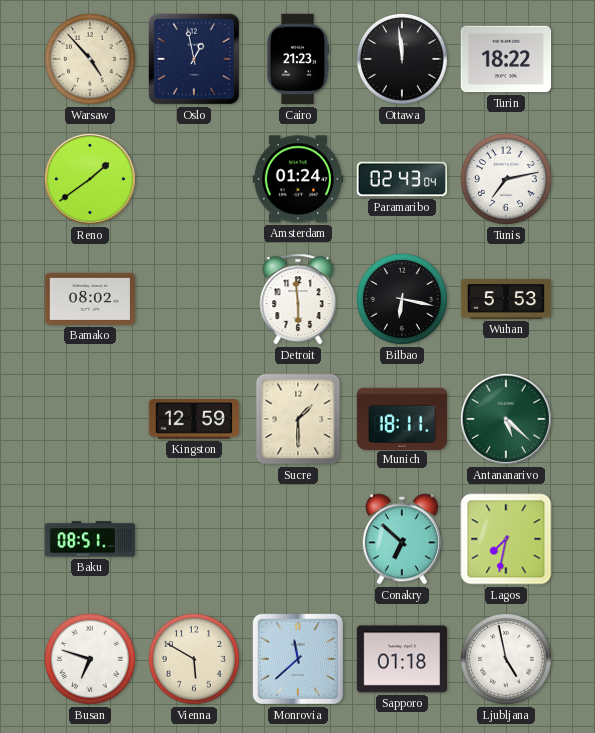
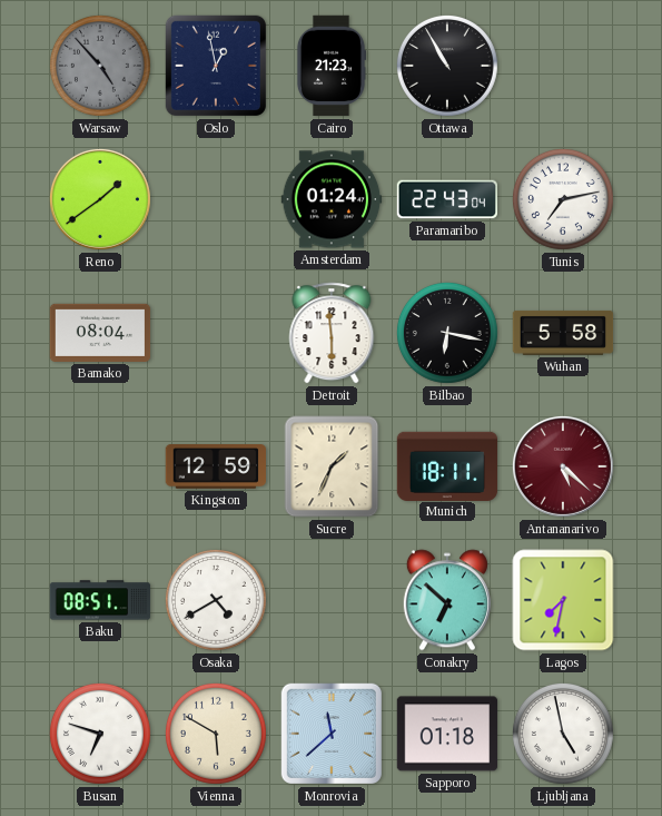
Warsaw dial: cream -> grey
Ottawa: 11:59 -> 10:55
Turin: 18:22 -> none
Paramaribo: 02:43 -> 22:43
Bamako: 08:02 -> 08:04
Wuhan: 5:53 -> 5:58
Sucre: 1:30 -> 1:34
Antananarivo dial: green -> burgundy
Osaka: none -> 4:40
